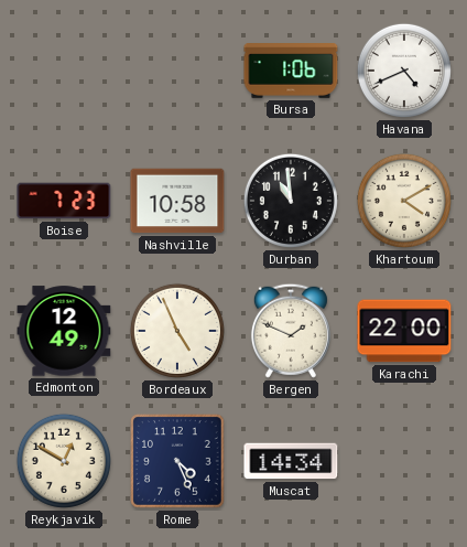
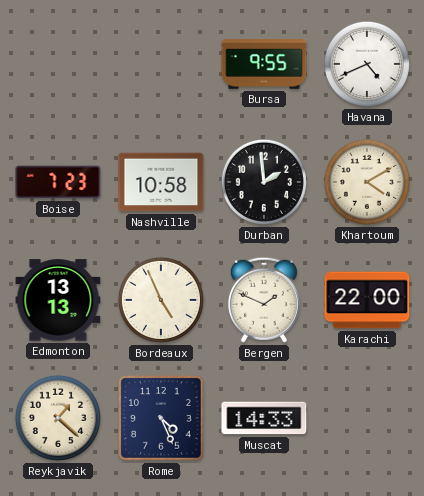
Bursa: 1:06 -> 9:55
Durban: 10:59 -> 1:59
Edmonton: 12:49 -> 13:13
Reykjavik: 12:50 -> 1:22
Muscat: 14:34 -> 14:33
